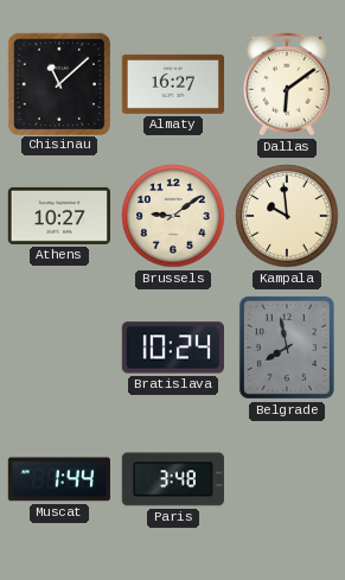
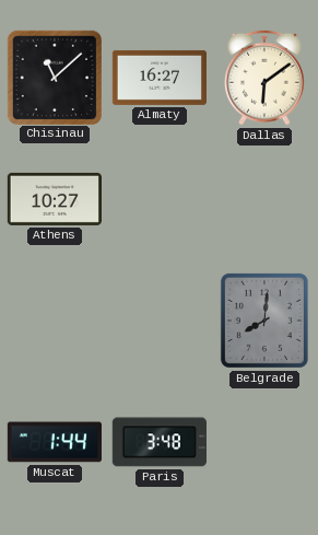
Brussels: 9:09 -> none
Kampala: 9:59 -> none
Bratislava: 10:24 -> none
Belgrade: 7:58 -> 8:01
